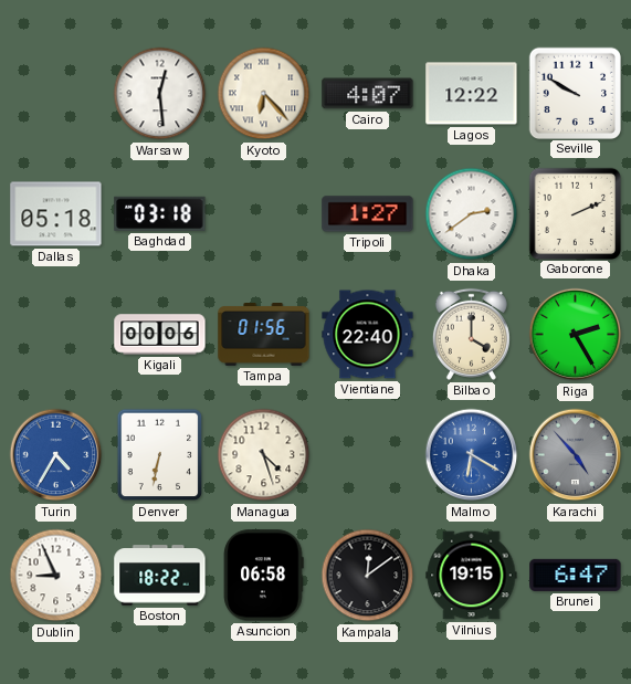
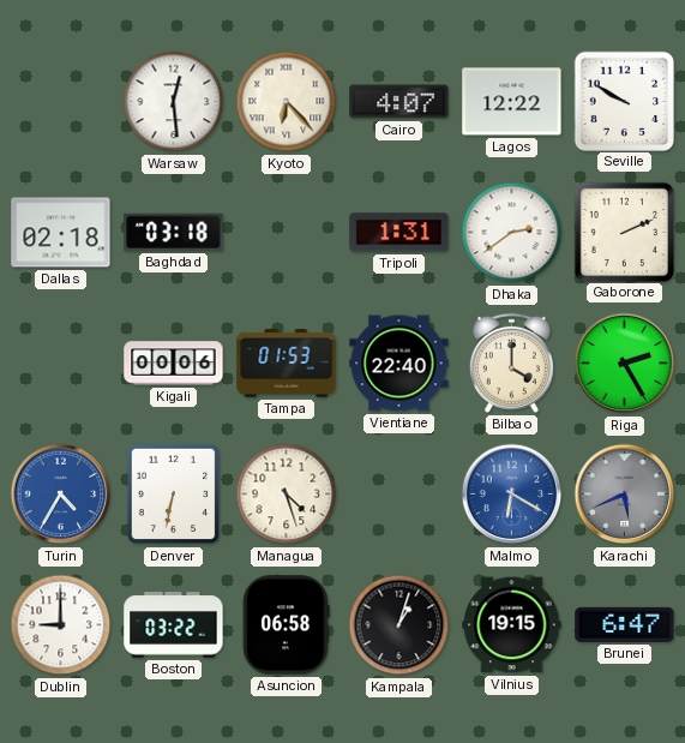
Dallas: 05:18 -> 02:18
Tripoli: 1:27 -> 1:31
Tampa: 01:56 -> 01:53
Karachi: 4:53 -> 5:41
Dublin: 8:56 -> 9:00
Boston: 18:22 -> 03:22
Kampala: 12:09 -> 1:03
